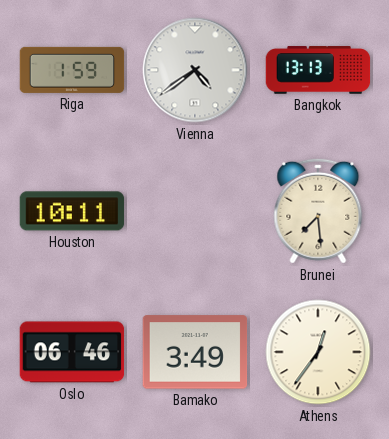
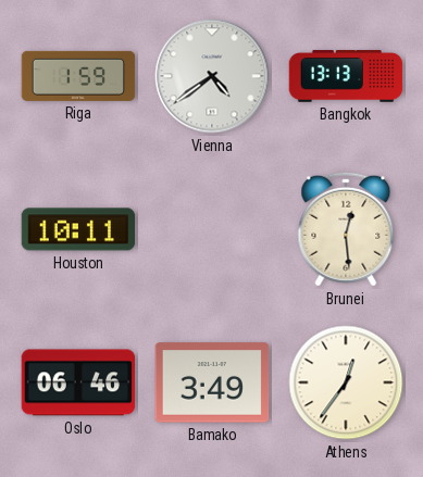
Brunei: 7:29 -> 12:29
